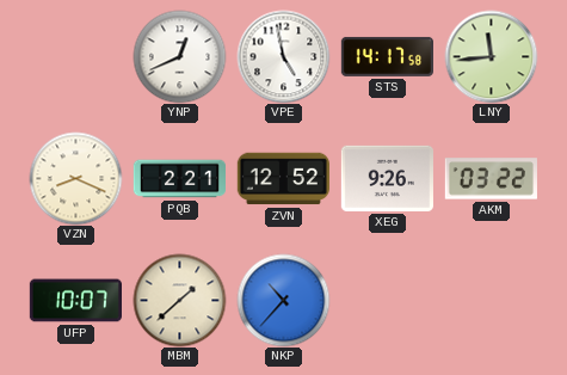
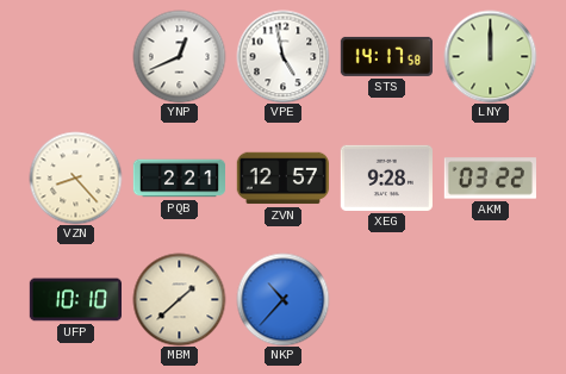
LNY: 11:44 -> 12:00
VZN: 8:19 -> 8:23
ZVN: 12:52 -> 12:57
XEG: 9:26 -> 9:28
UFP: 10:07 -> 10:10
